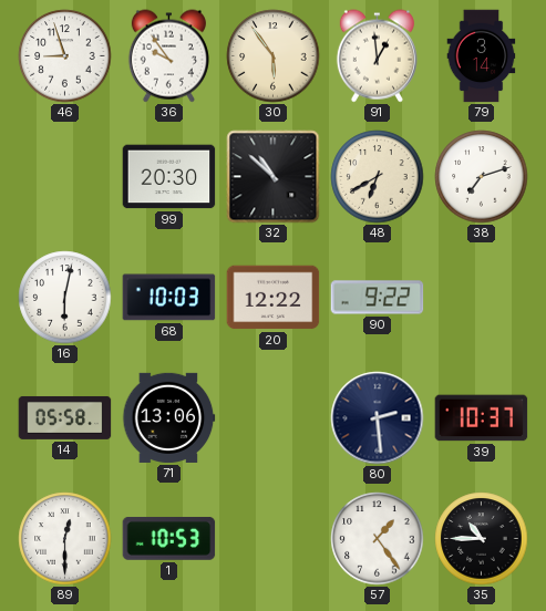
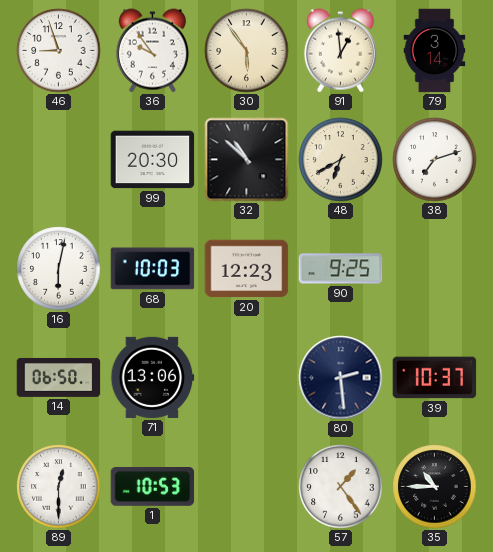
20: 12:22 -> 12:23
90: 9:22 -> 9:25
14: 05:58 -> 06:50
